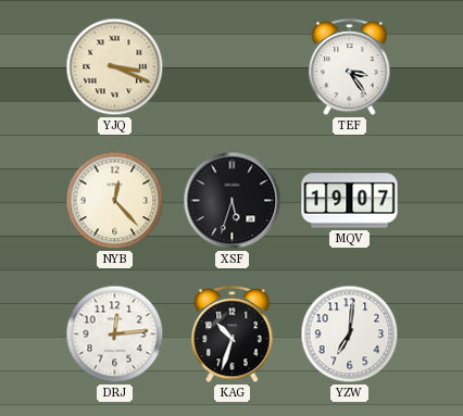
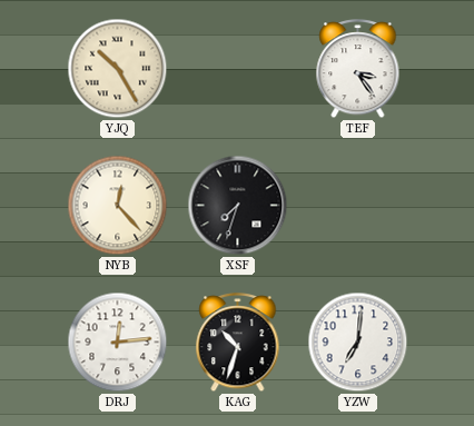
YJQ: 3:19 -> 10:25
XSF: 5:33 -> 7:33
MQV: 19:07 -> none
